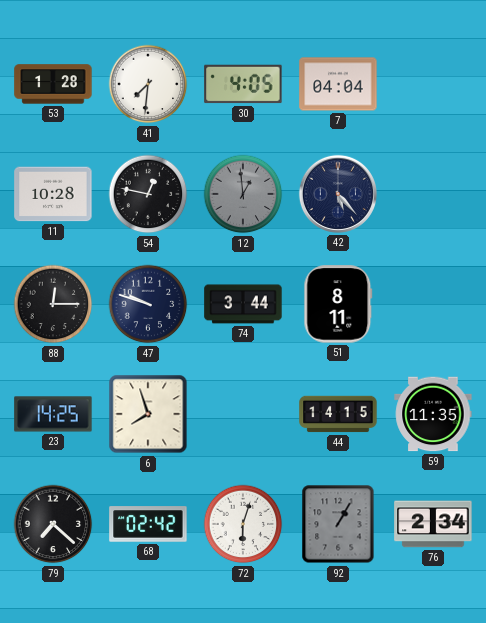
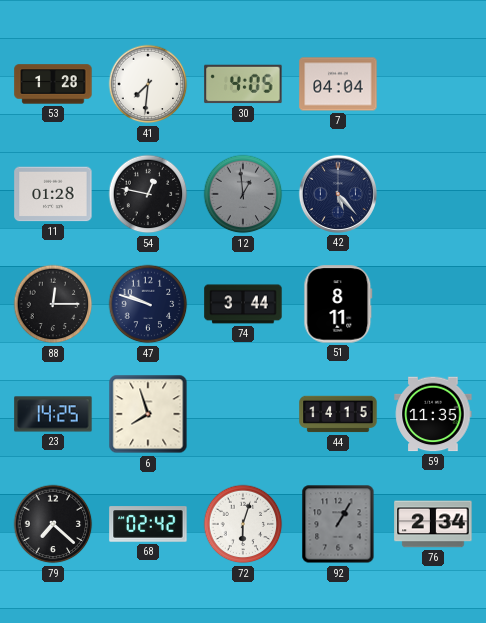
11: 10:28 -> 01:28
